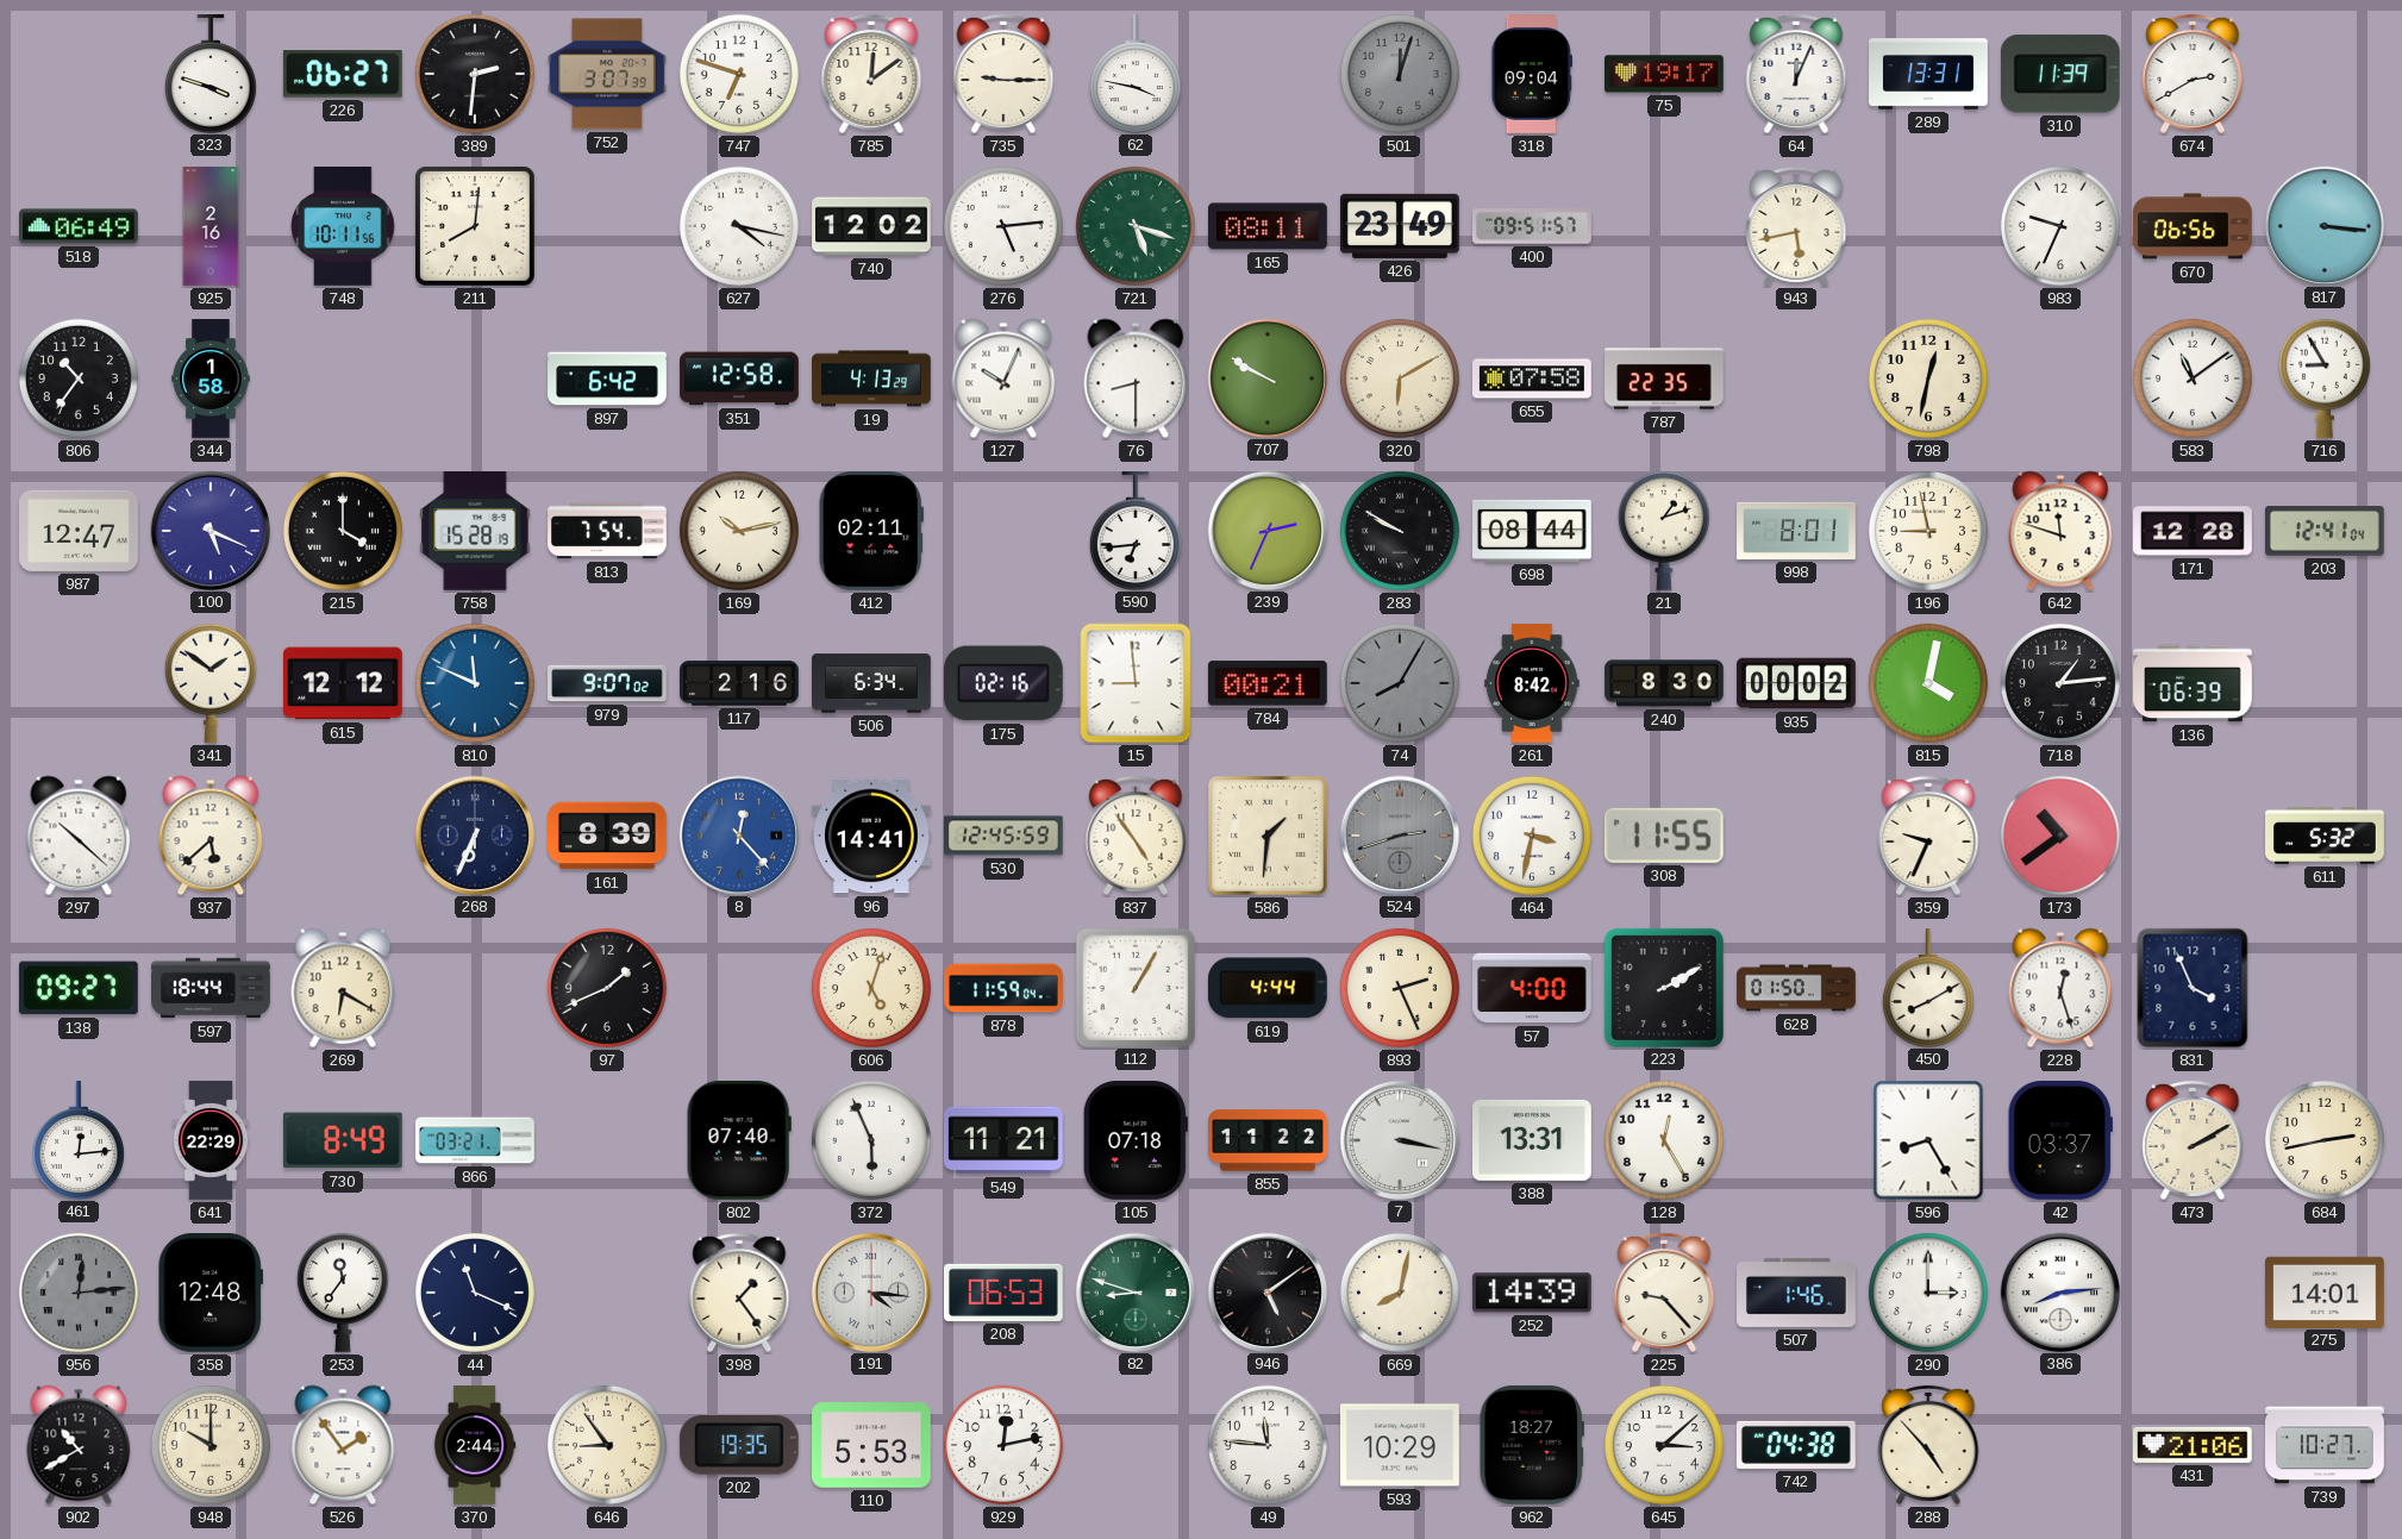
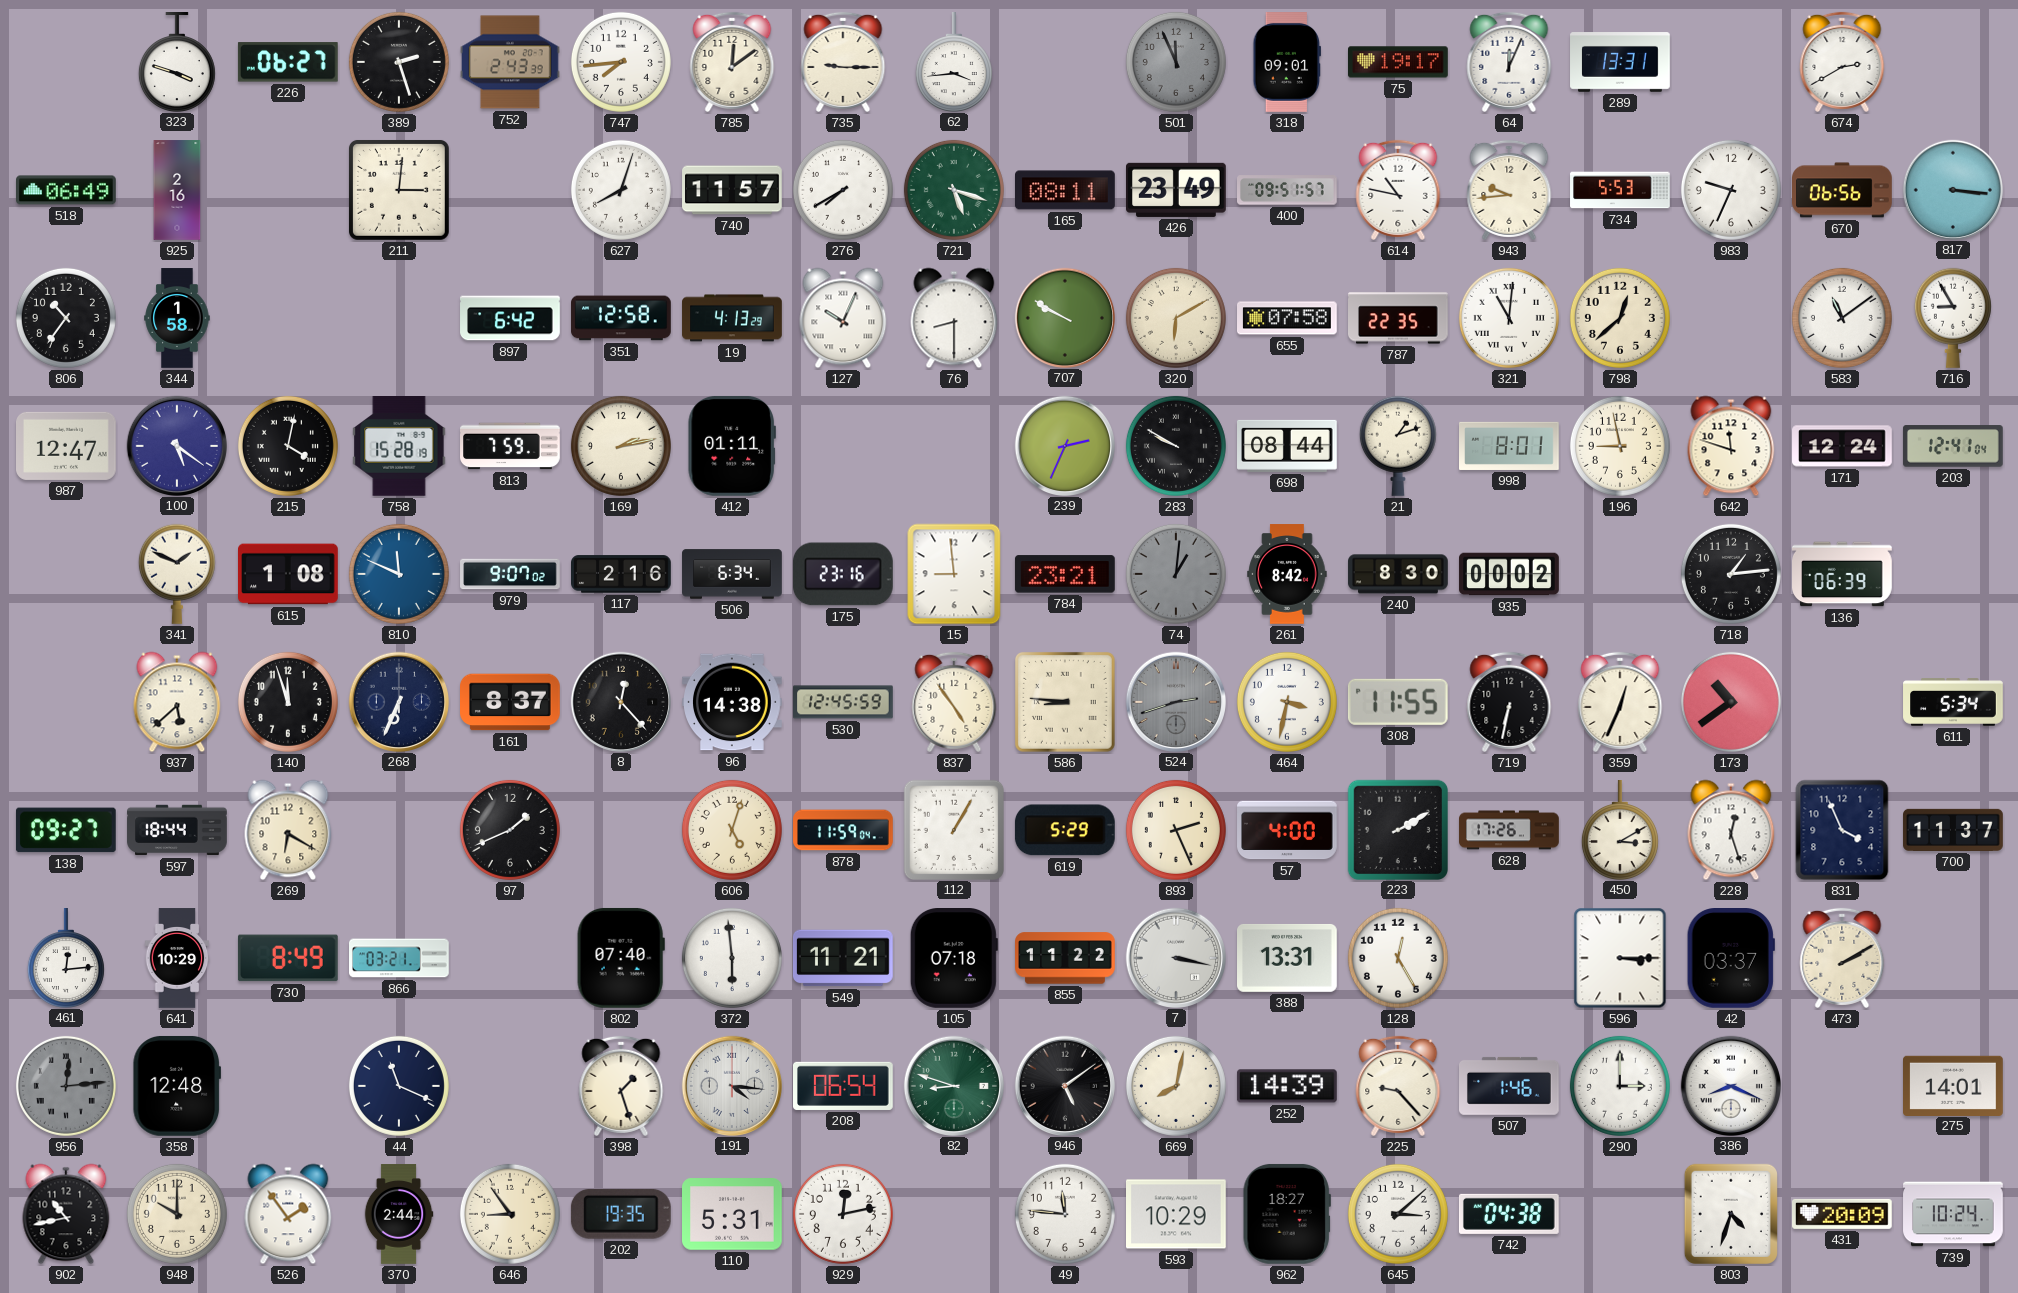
389: 2:31 -> 2:27
752: 3:07 -> 2:43
747: 6:48 -> 7:44
62: 3:47 -> 3:44
501: 12:03 -> 11:56
318: 09:04 -> 09:01
310: 11:39 -> none
748: 10:11 -> none
211: 8:01 -> 3:01
627: 4:17 -> 8:03
740: 12:02 -> 11:57
276: 5:14 -> 7:40
614: none -> 10:47
943: 5:43 -> 9:44
734: none -> 5:53
321: none -> 11:01
798: 12:32 -> 12:38
100: 5:19 -> 5:21
215: 4:00 -> 4:02
813: 7:54 -> 7:59
169: 10:13 -> 2:13
412: 02:11 -> 01:11
590: 6:44 -> none
171: 12:28 -> 12:24
341: 1:51 -> 1:49
615: 12:12 -> 1:08
175: 02:16 -> 23:16
784: 00:21 -> 23:21
74: 8:05 -> 1:01
815: 4:02 -> none
297: 10:22 -> none
140: none -> 11:57
161: 8:39 -> 8:37
8 dial: blue -> black
96: 14:41 -> 14:38
586: 1:31 -> 8:46
719: none -> 6:32
359: 9:34 -> 12:34
611: 5:32 -> 5:34
619: 4:44 -> 5:29
628: 01:50 -> 17:26
450: 8:10 -> 3:10
700: none -> 11:37
641: 22:29 -> 10:29
372: 5:56 -> 5:59
596: 8:25 -> 3:15
684: 2:43 -> none
253: 11:36 -> none
398: 1:24 -> 1:27
208: 06:53 -> 06:54
386: 8:14 -> 8:19
902: 10:40 -> 10:43
110: 5:53 -> 5:31
288: 4:53 -> none
803: none -> 4:33
431: 21:06 -> 20:09
739: 10:27 -> 10:24
